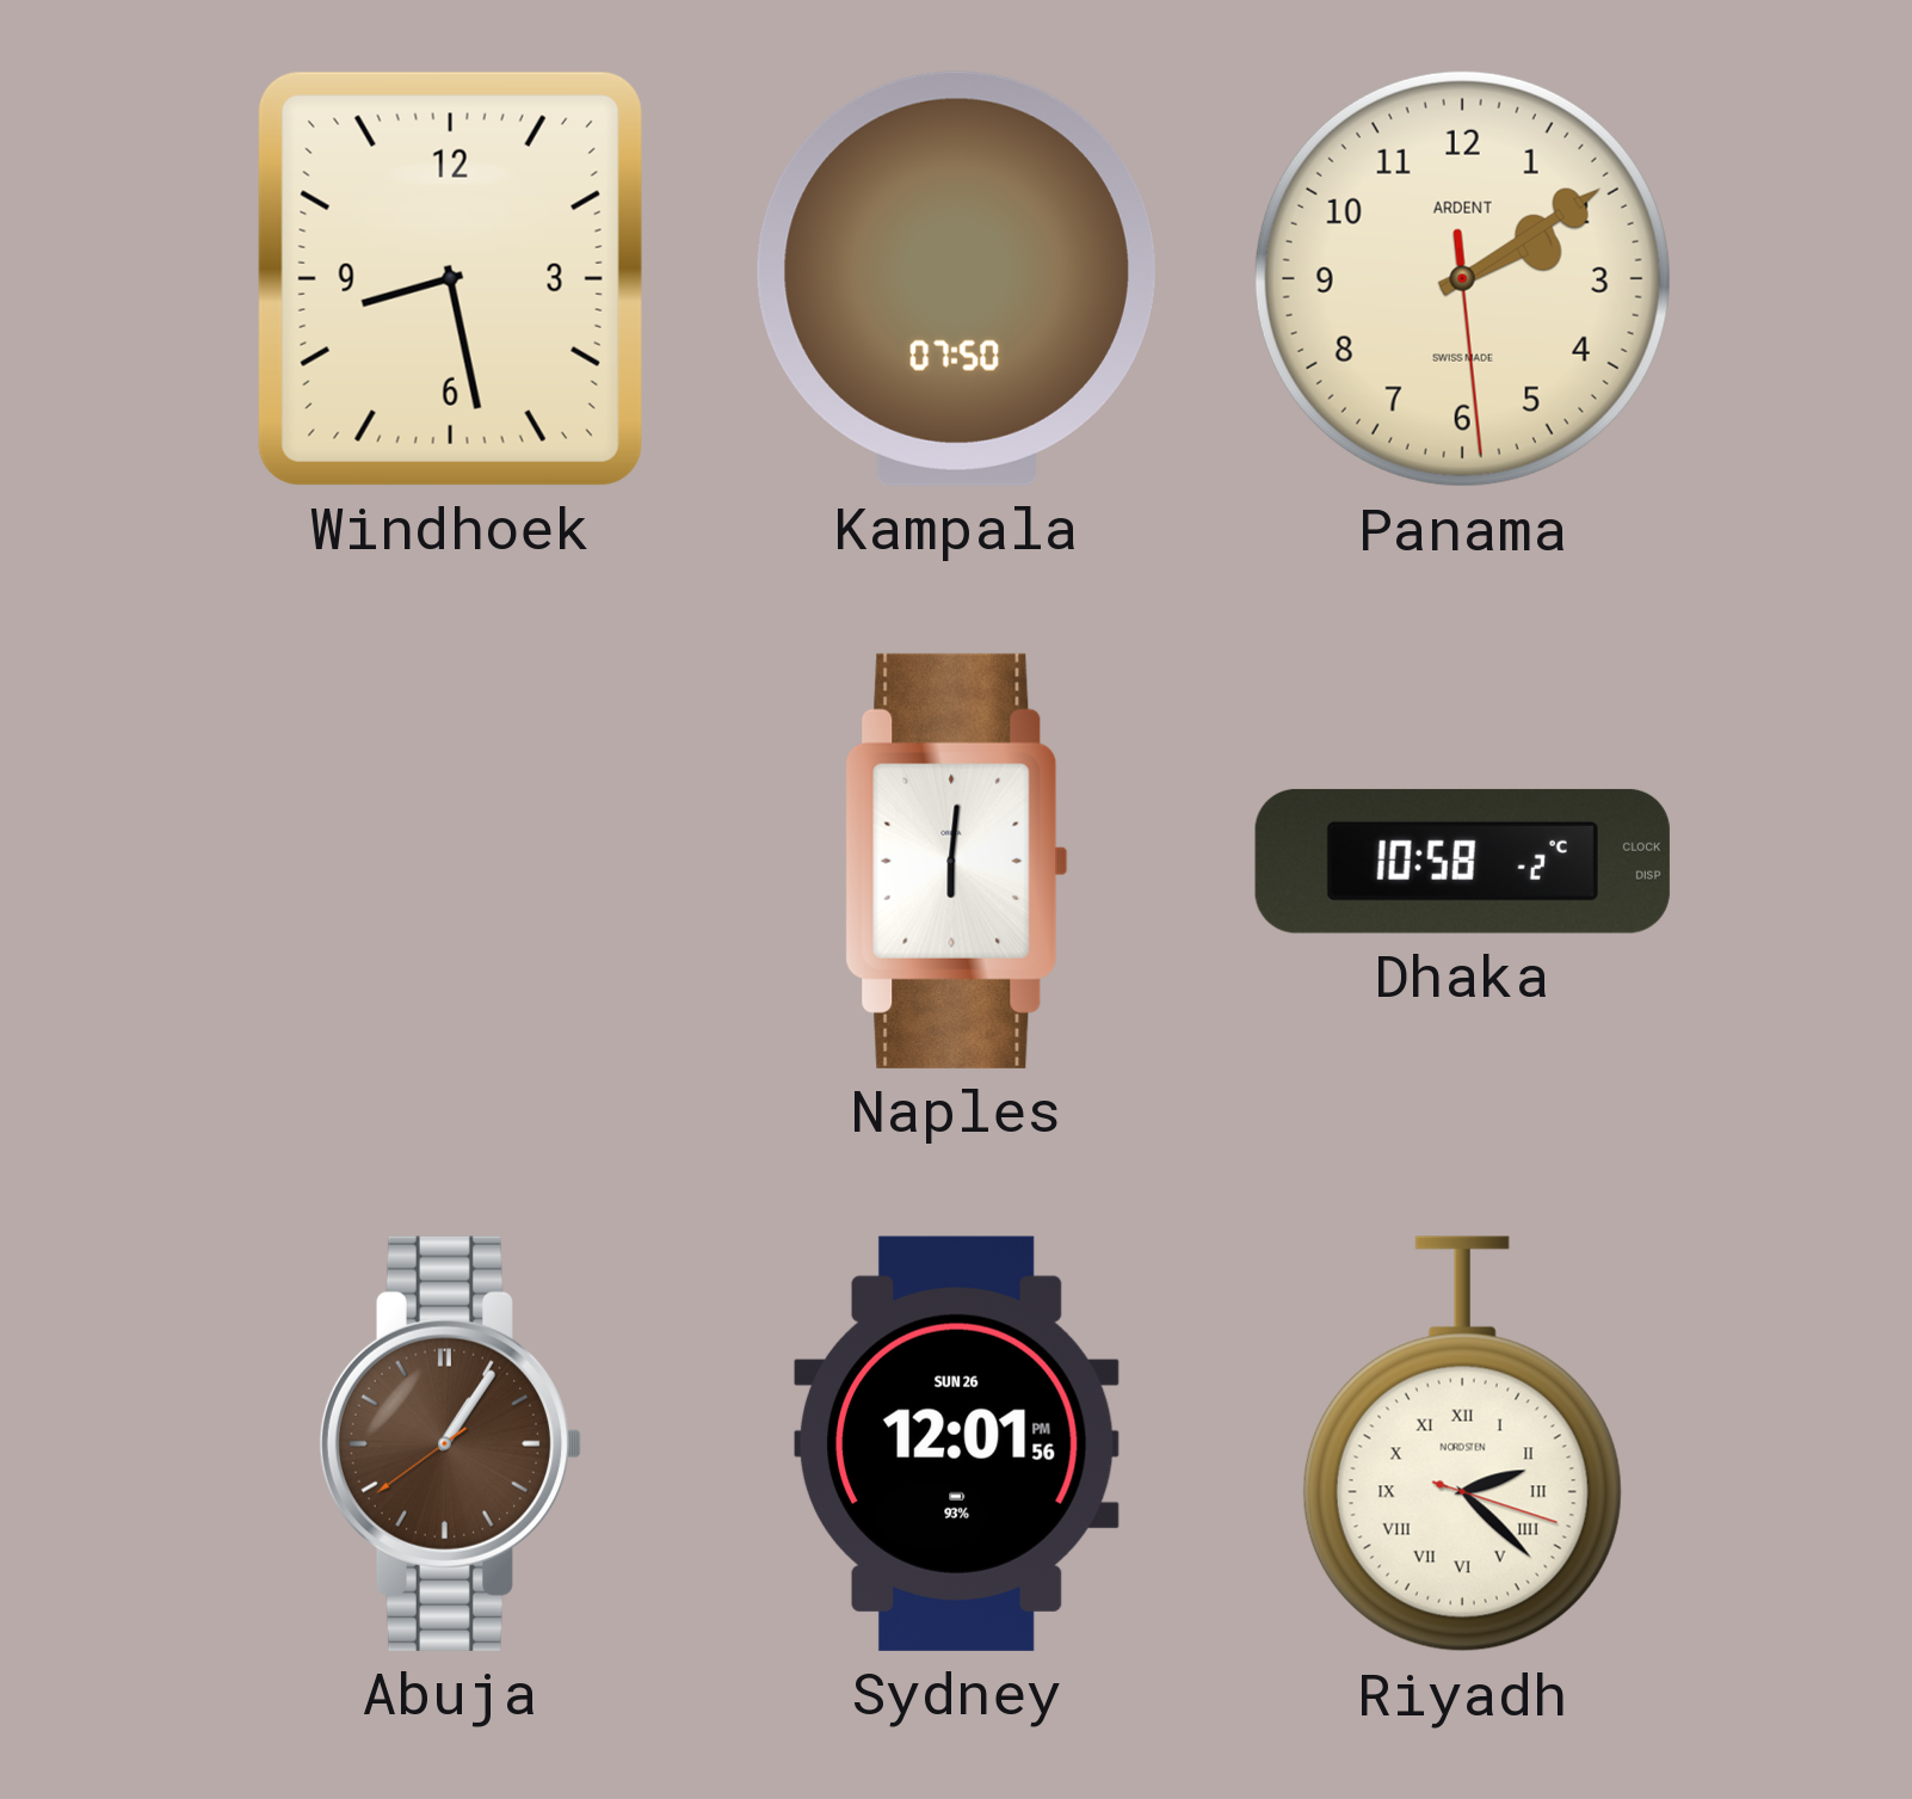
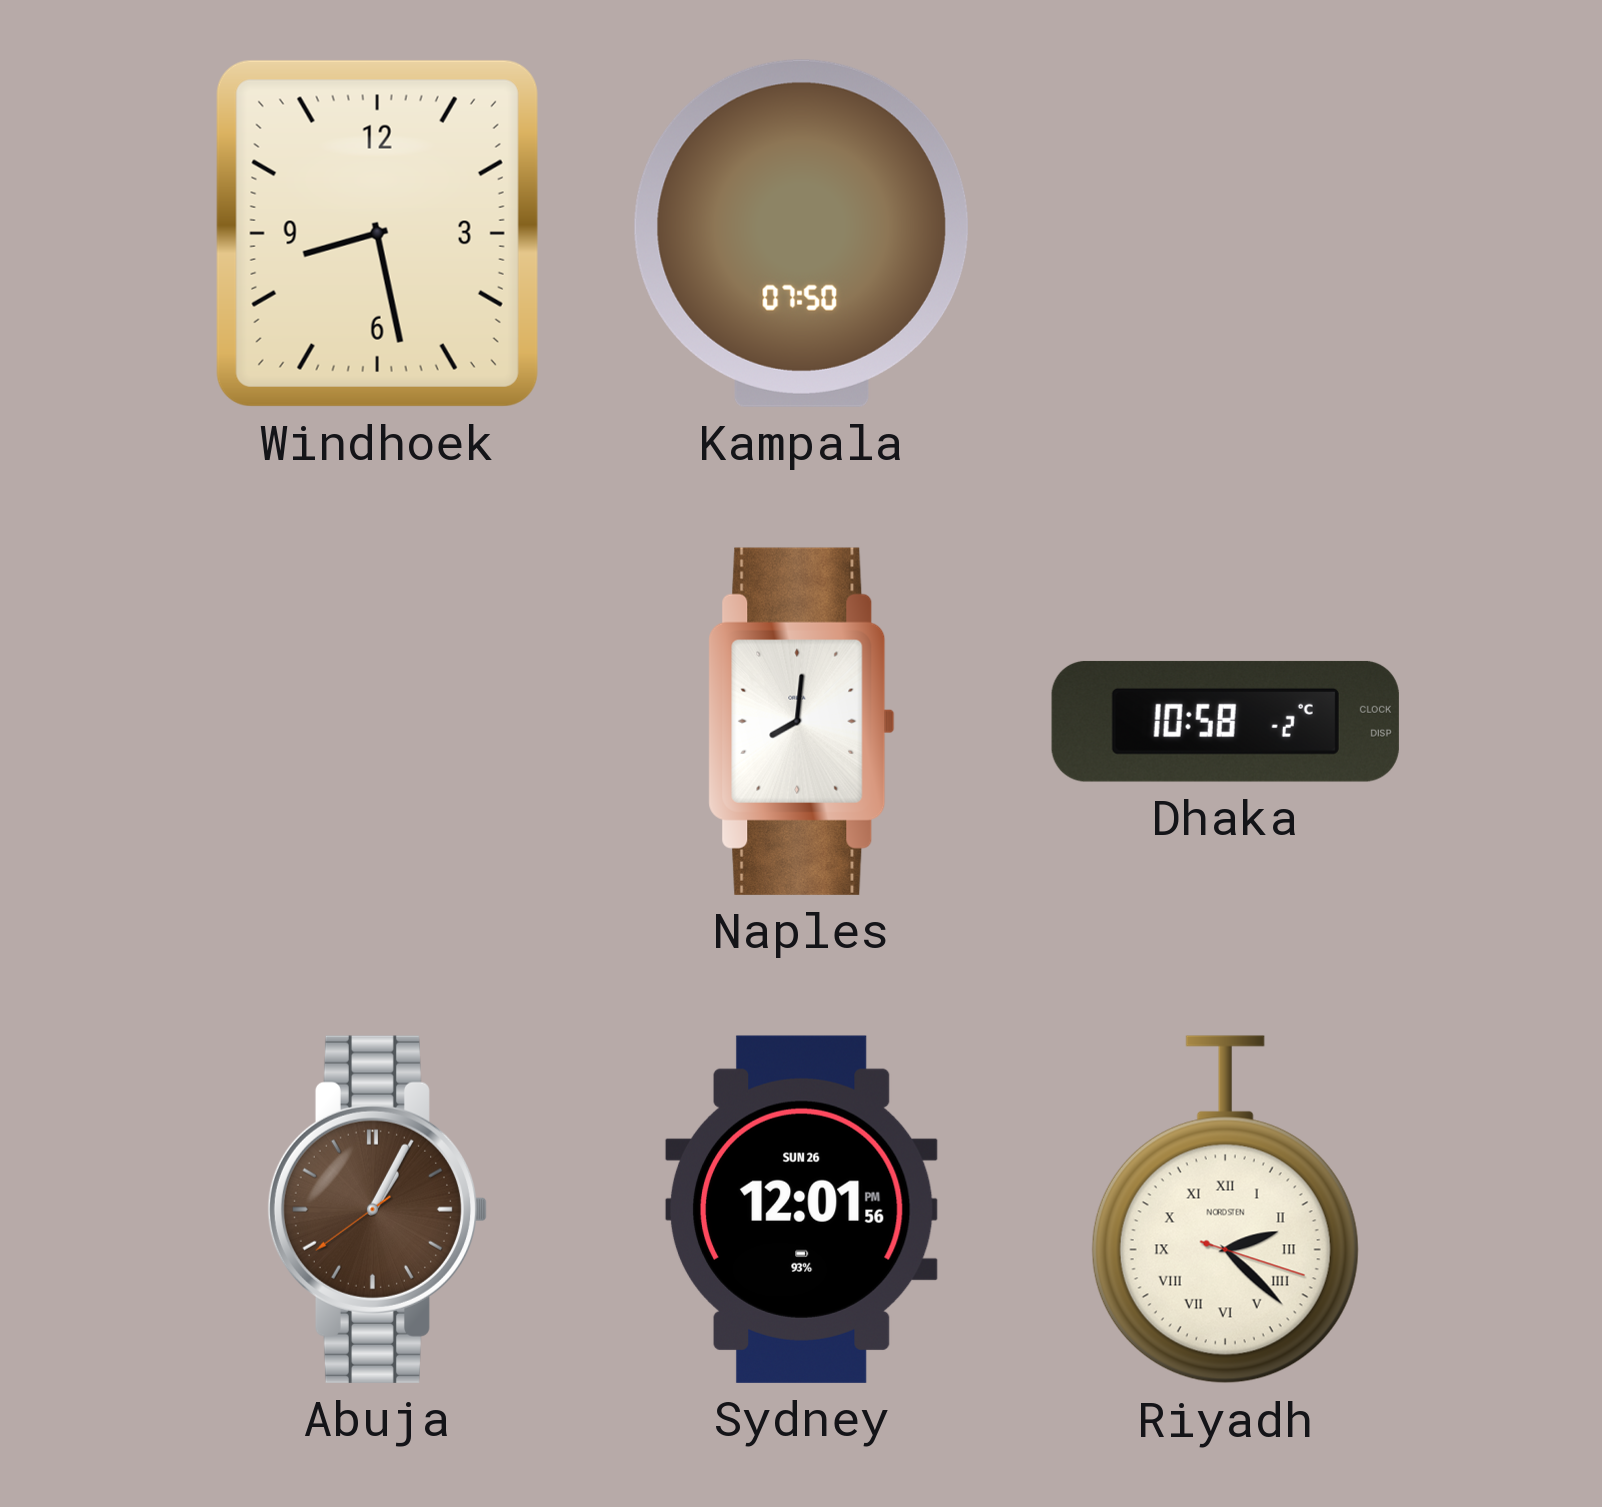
Panama: 2:09 -> none
Naples: 6:01 -> 8:01
Abuja: 1:05 -> 1:04
